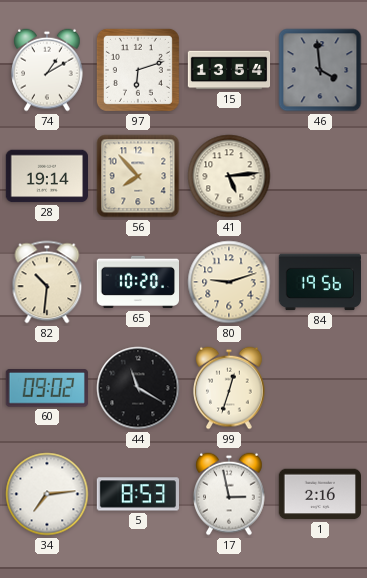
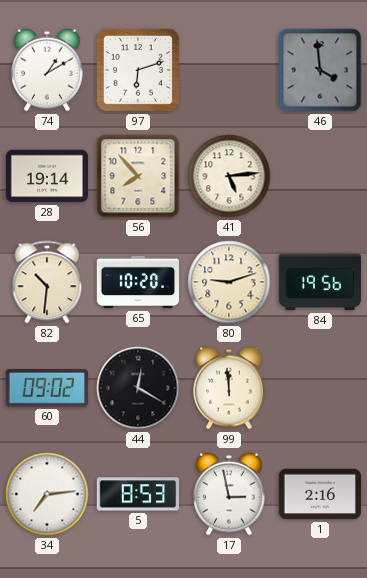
15: 13:54 -> none
44: 11:20 -> 12:20
99: 12:33 -> 11:59
